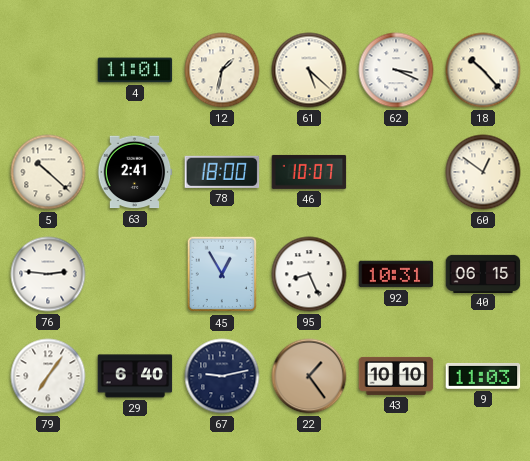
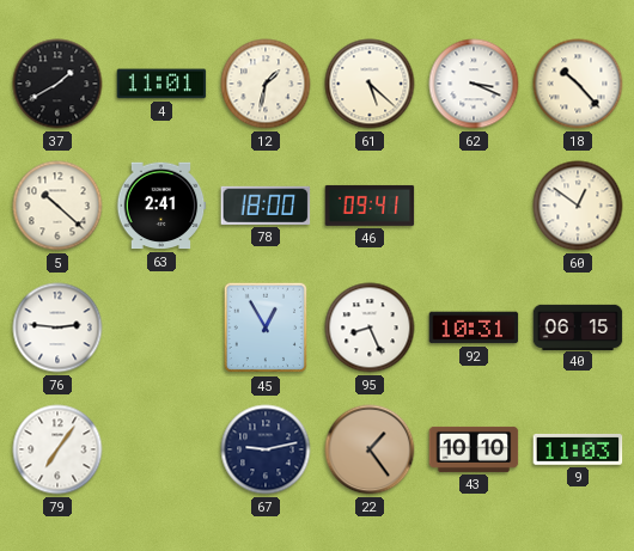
37: none -> 1:40
46: 10:07 -> 09:41
29: 6:40 -> none
